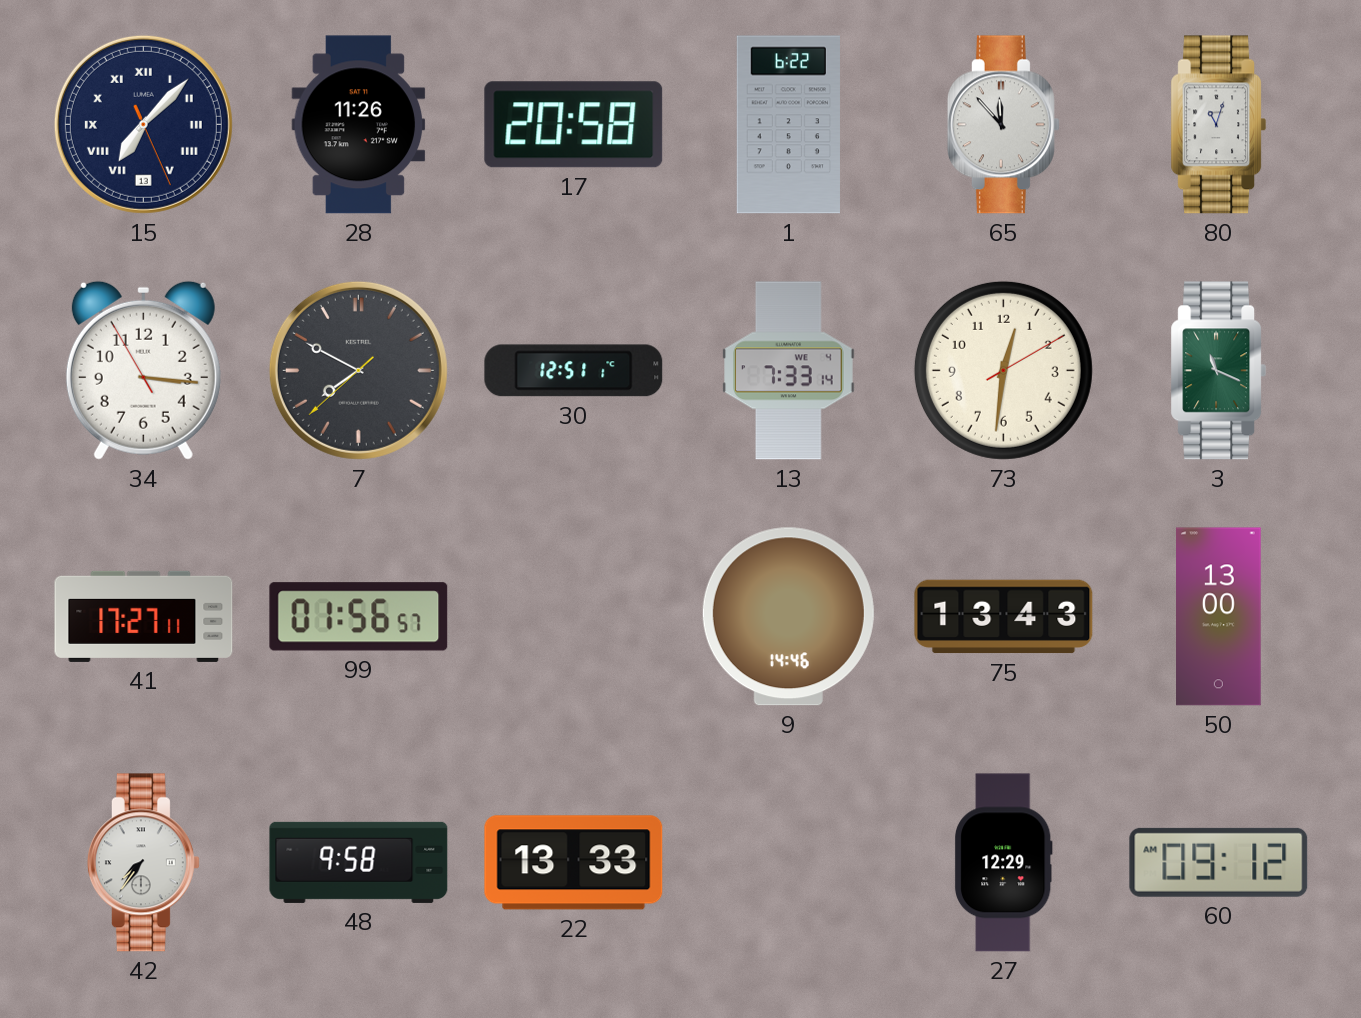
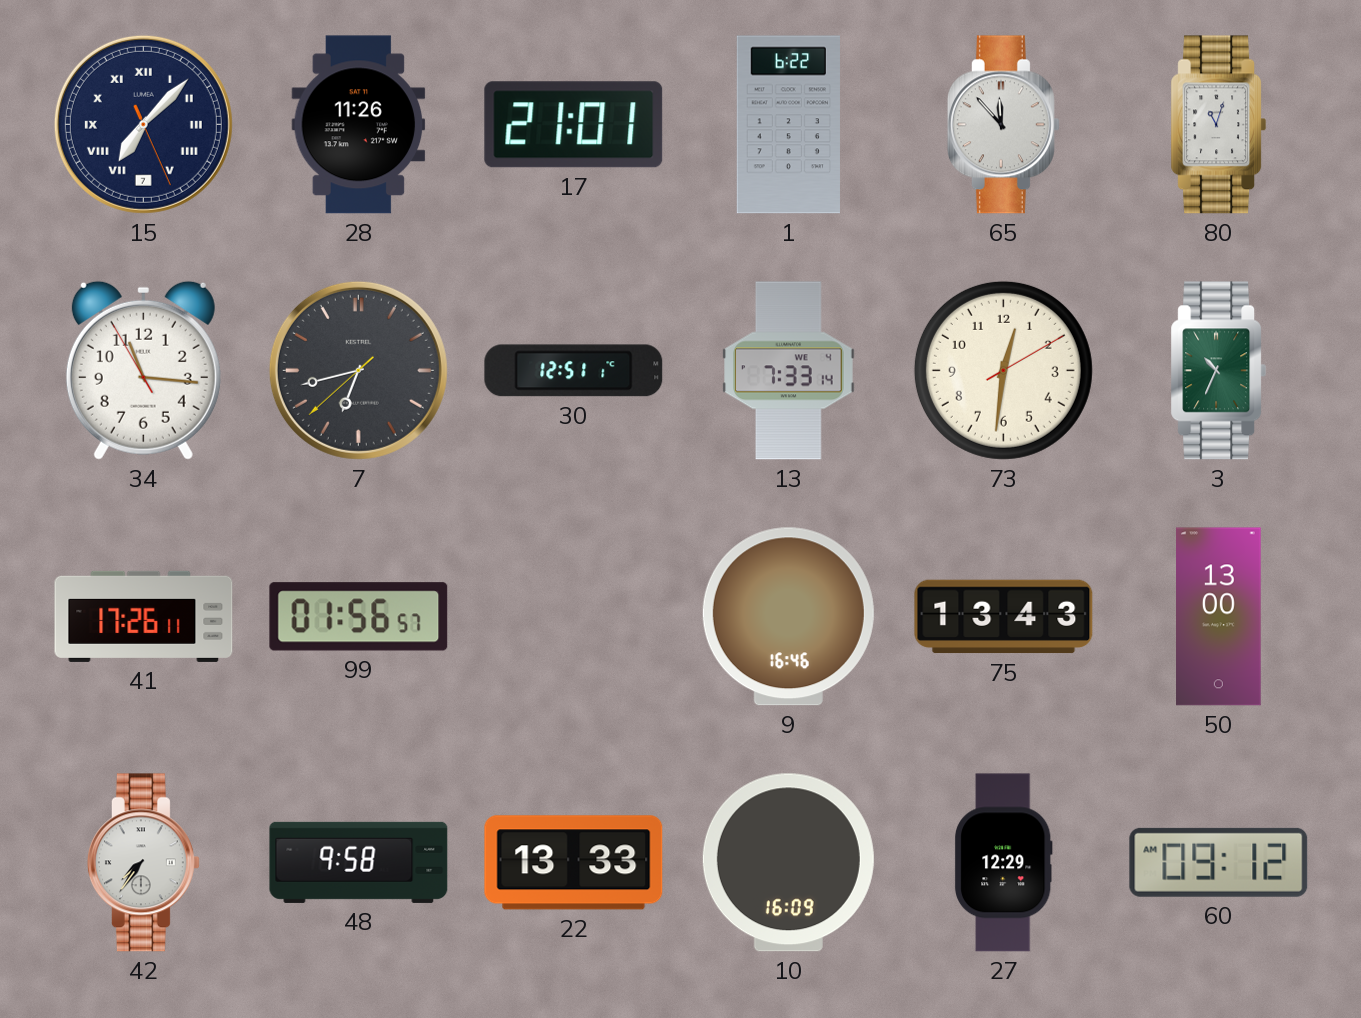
15 date: 13 -> 7
17: 20:58 -> 21:01
34: 3:15 -> 11:15
7: 7:49 -> 6:42
3: 11:19 -> 10:34
41: 17:27 -> 17:26
9: 14:46 -> 16:46
10: none -> 16:09
